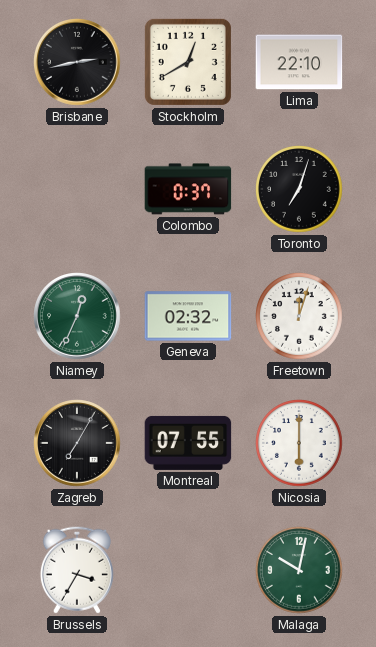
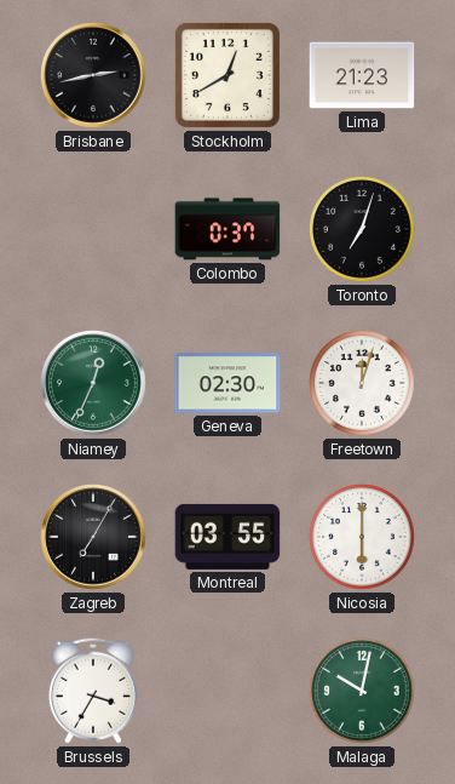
Lima: 22:10 -> 21:23
Geneva: 02:32 -> 02:30
Montreal: 07:55 -> 03:55
